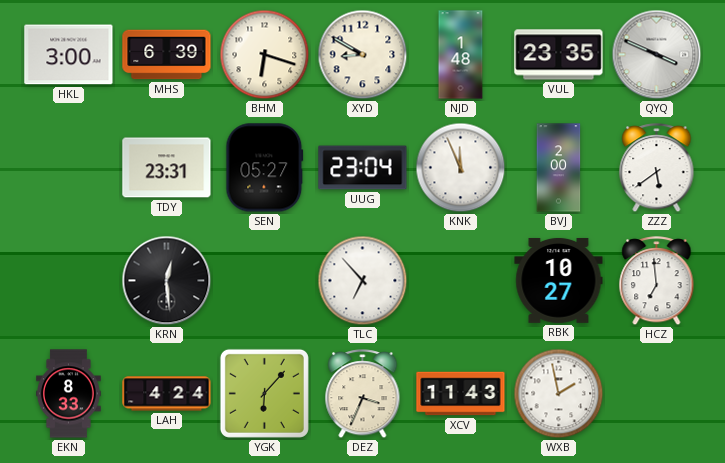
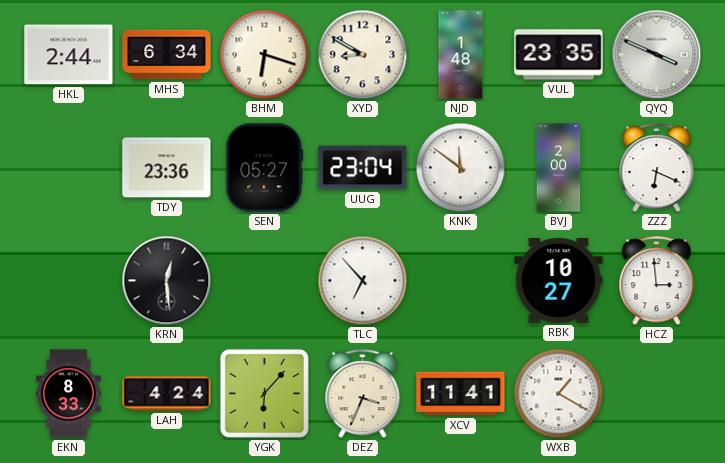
HKL: 3:00 -> 2:44
MHS: 6:39 -> 6:34
TDY: 23:31 -> 23:36
KNK: 11:56 -> 11:51
ZZZ: 5:39 -> 6:19
HCZ: 6:59 -> 2:59
XCV: 11:43 -> 11:41
WXB: 1:58 -> 1:20
